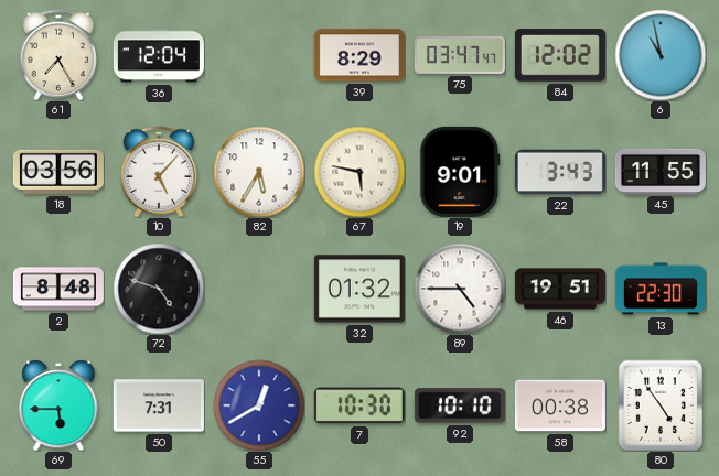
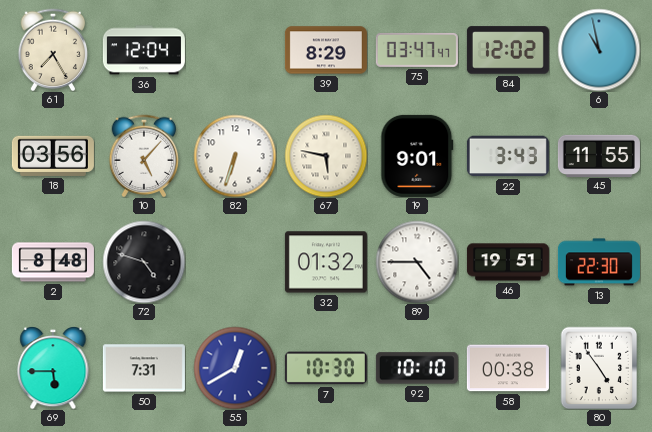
82: 5:35 -> 6:33
